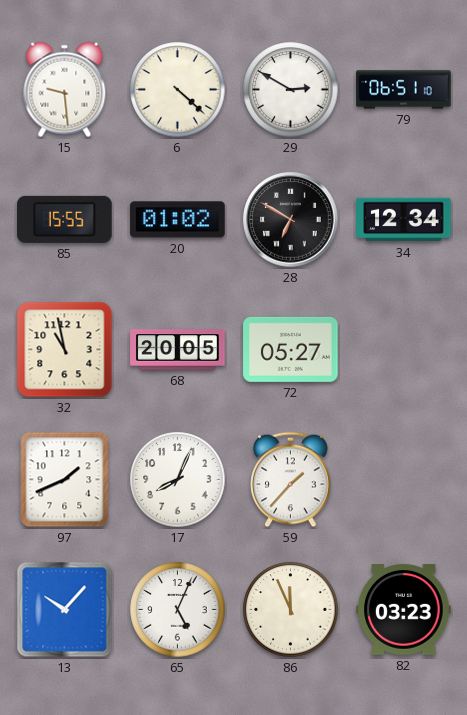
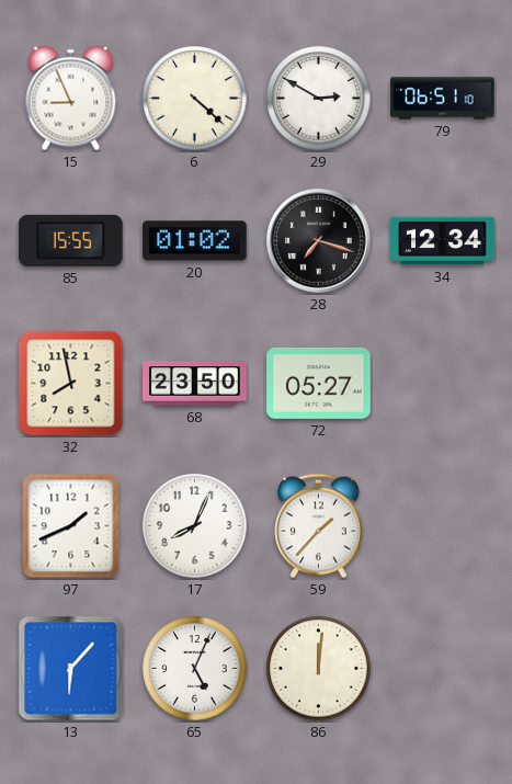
15: 9:29 -> 8:56
28: 6:50 -> 7:18
32: 10:58 -> 7:58
68: 20:05 -> 23:50
13: 10:07 -> 6:07
86: 11:56 -> 12:01
82: 03:23 -> none
